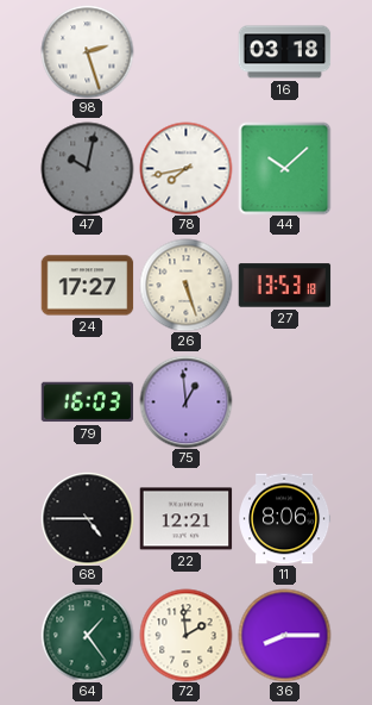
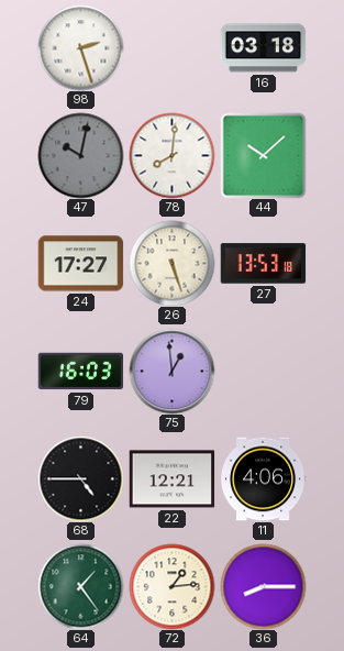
78: 7:43 -> 8:01
11: 8:06 -> 4:06
72: 1:59 -> 1:14
